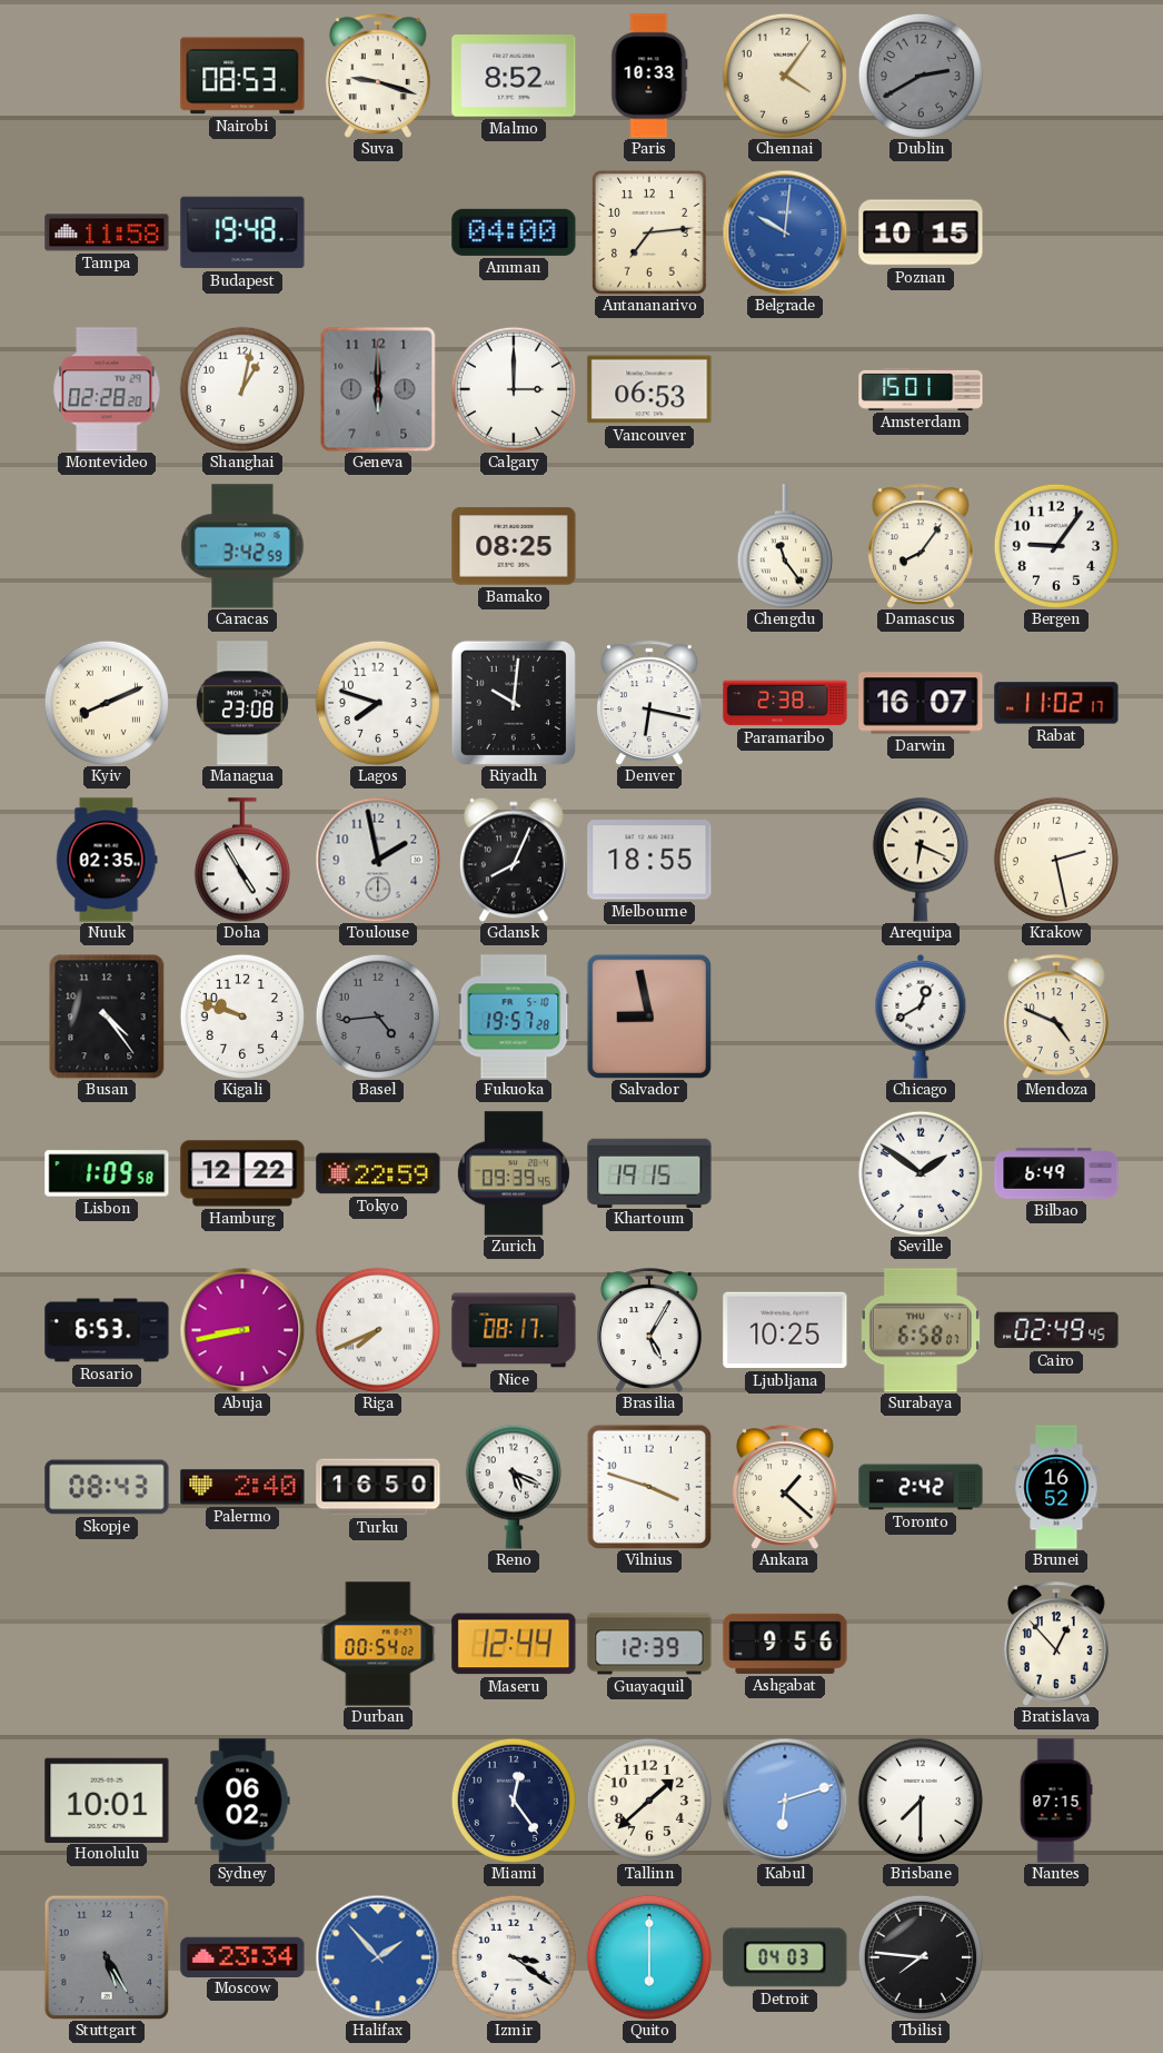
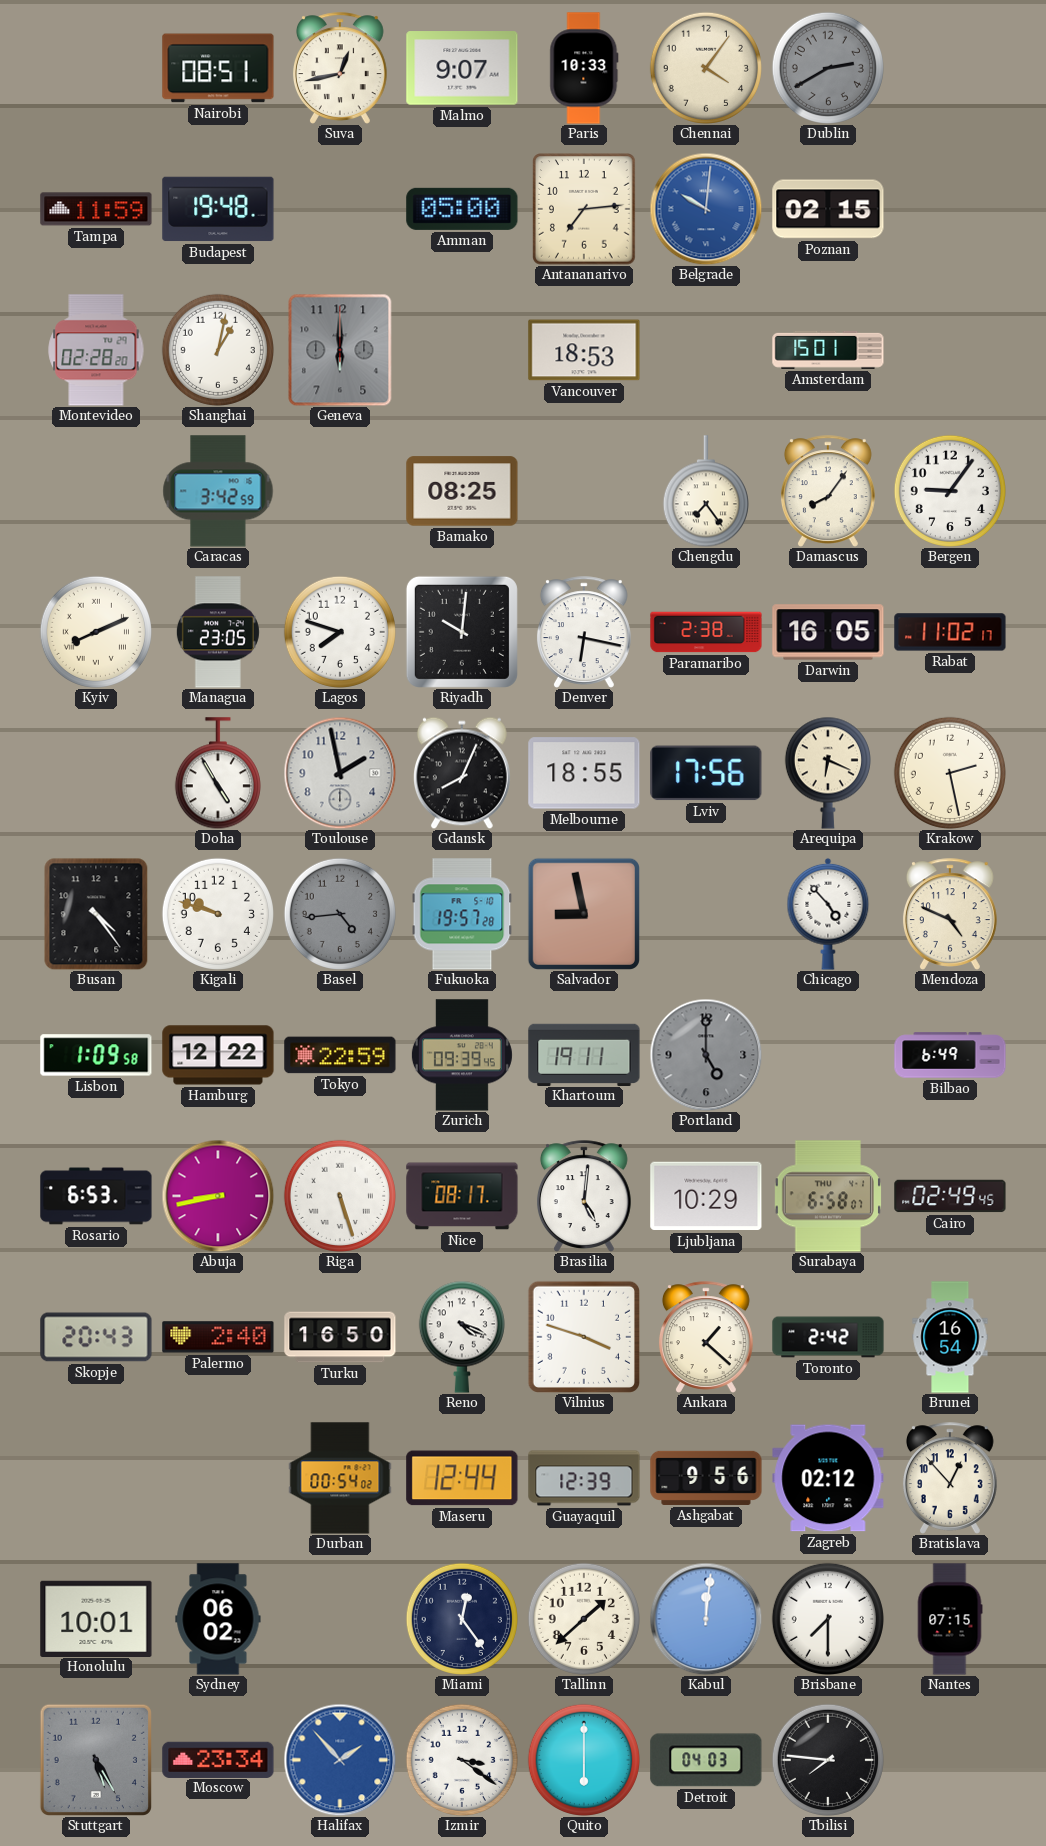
Nairobi: 08:53 -> 08:51
Suva: 9:18 -> 12:43
Malmo: 8:52 -> 9:07
Tampa: 11:58 -> 11:59
Amman: 04:00 -> 05:00
Poznan: 10:15 -> 02:15
Calgary: 3:00 -> none
Vancouver: 06:53 -> 18:53
Chengdu: 11:24 -> 7:24
Managua: 23:08 -> 23:05
Darwin: 16:07 -> 16:05
Nuuk: 02:35 -> none
Lviv: none -> 17:56
Chicago: 12:40 -> 4:53
Khartoum: 19:15 -> 19:11
Portland: none -> 5:00
Seville: 1:51 -> none
Riga: 7:41 -> 5:27
Brasilia: 5:05 -> 5:01
Ljubljana: 10:25 -> 10:29
Skopje: 08:43 -> 20:43
Reno: 5:19 -> 4:19
Brunei: 16:52 -> 16:54
Zagreb: none -> 02:12
Kabul: 6:12 -> 12:01
